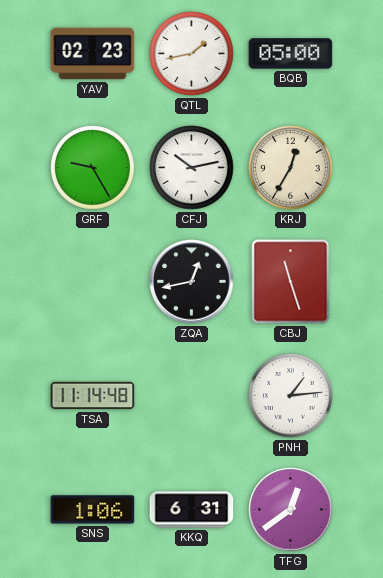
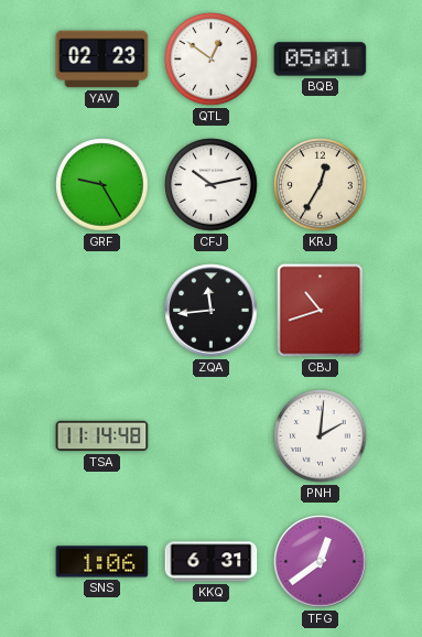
QTL: 1:43 -> 12:51
BQB: 05:00 -> 05:01
ZQA: 12:43 -> 11:44
CBJ: 11:27 -> 10:42
PNH: 1:14 -> 2:01
